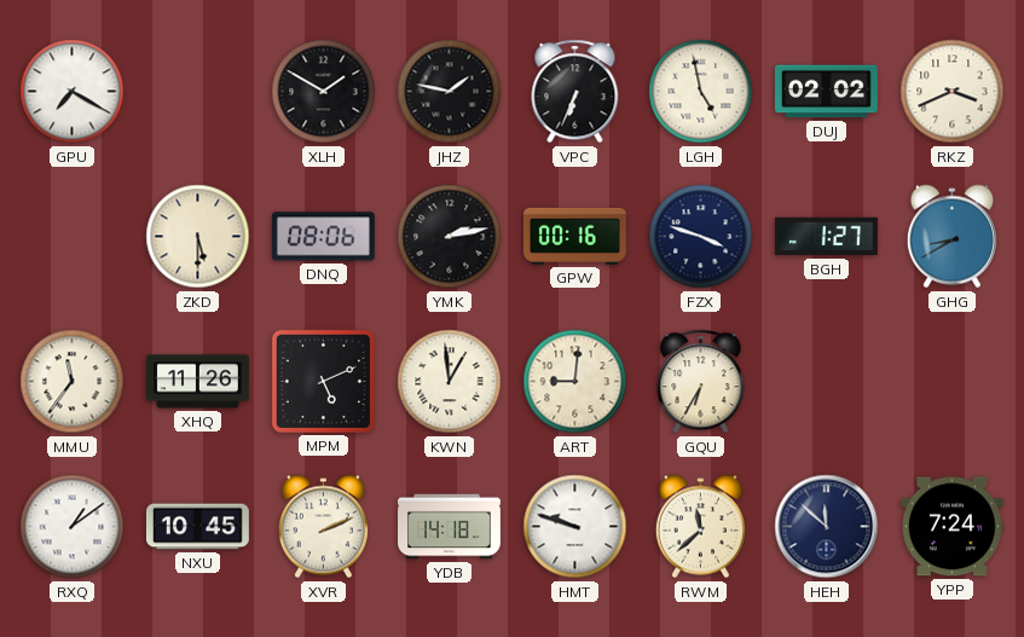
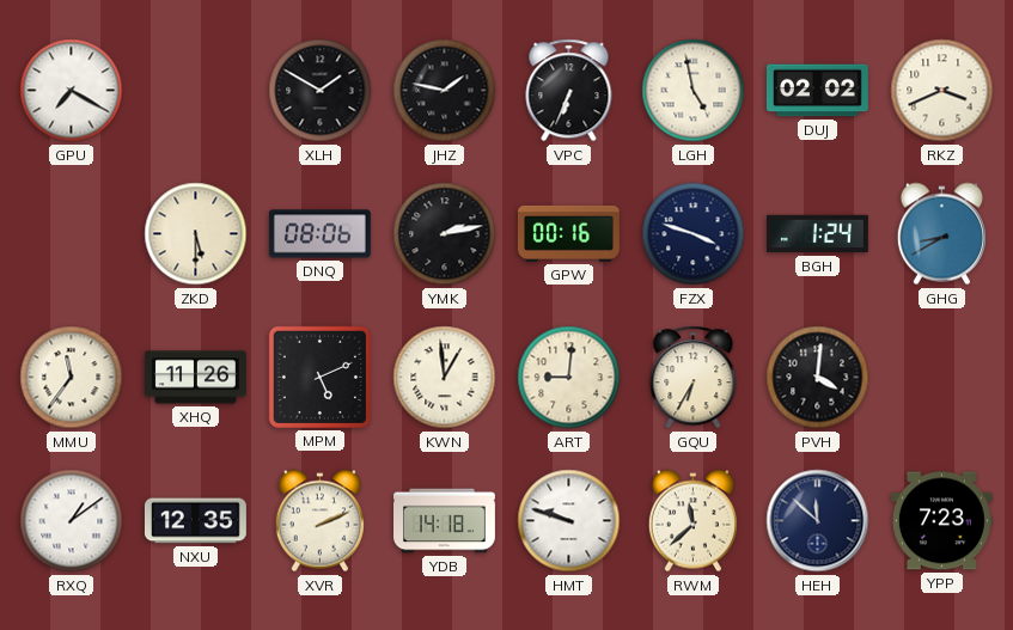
BGH: 1:27 -> 1:24
PVH: none -> 4:01
NXU: 10:45 -> 12:35
YPP: 7:24 -> 7:23
